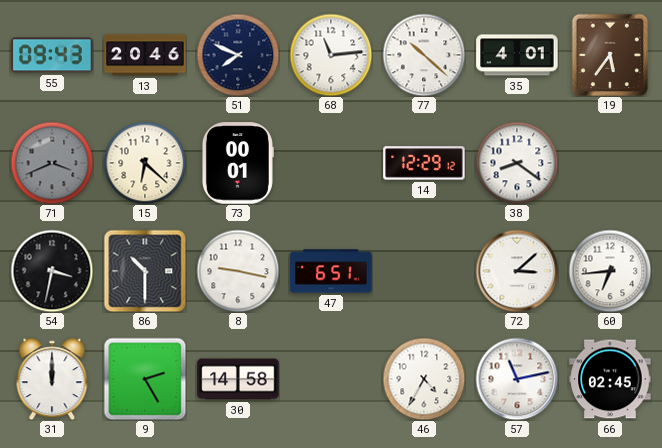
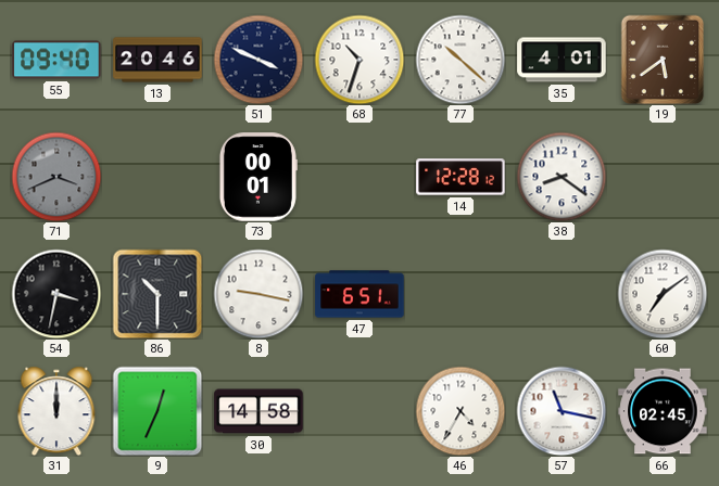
55: 09:43 -> 09:40
51: 7:49 -> 3:49
68: 11:14 -> 10:33
19: 5:36 -> 5:39
15: 6:22 -> none
14: 12:29 -> 12:28
72: 3:08 -> none
60: 6:44 -> 7:09
9: 2:25 -> 12:34
57: 11:13 -> 11:17
